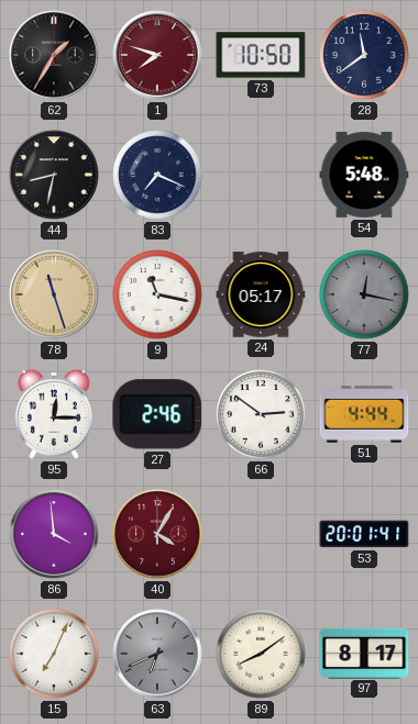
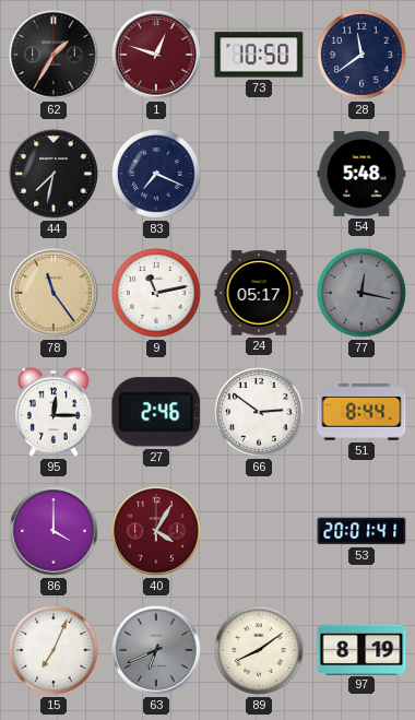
1: 7:48 -> 12:48
44: 8:32 -> 7:32
78: 11:27 -> 11:24
9: 11:17 -> 11:13
51: 4:44 -> 8:44
86: 3:59 -> 4:00
97: 8:17 -> 8:19
